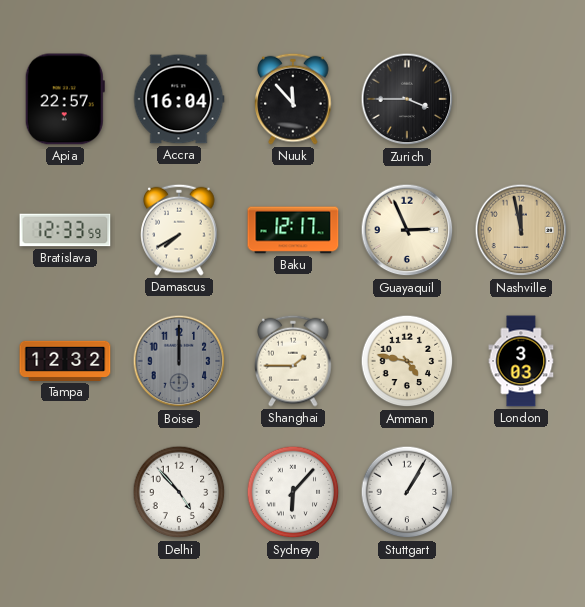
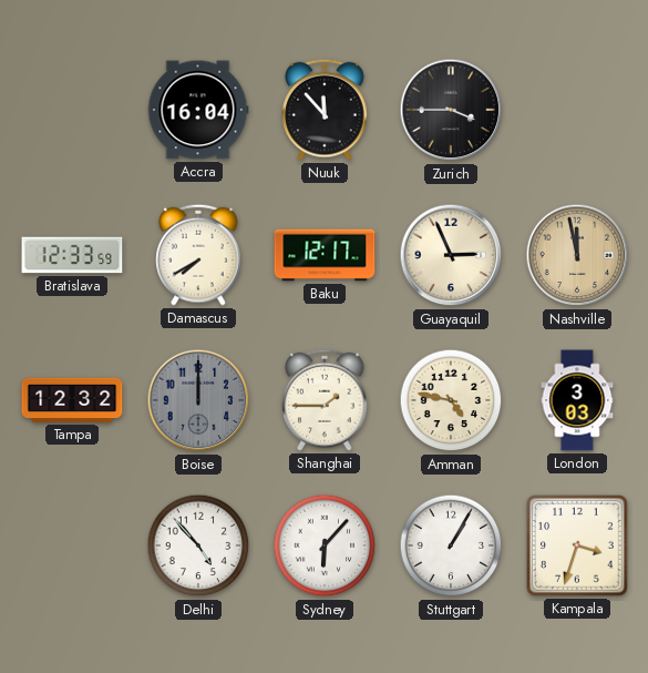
Apia: 22:57 -> none
Kampala: none -> 3:33
